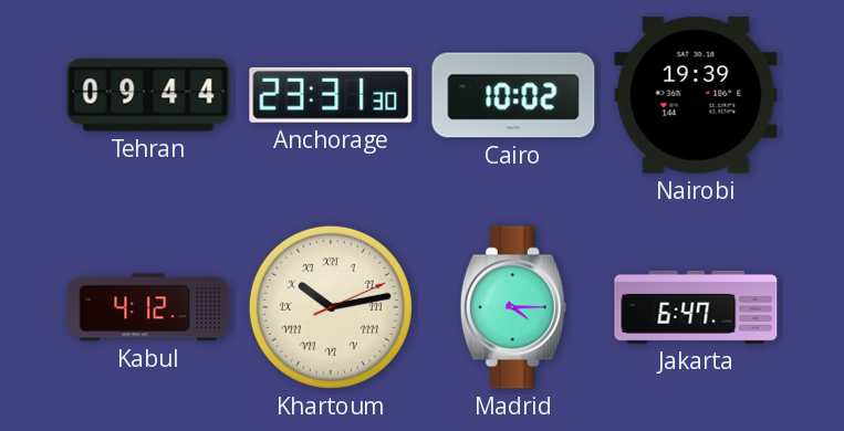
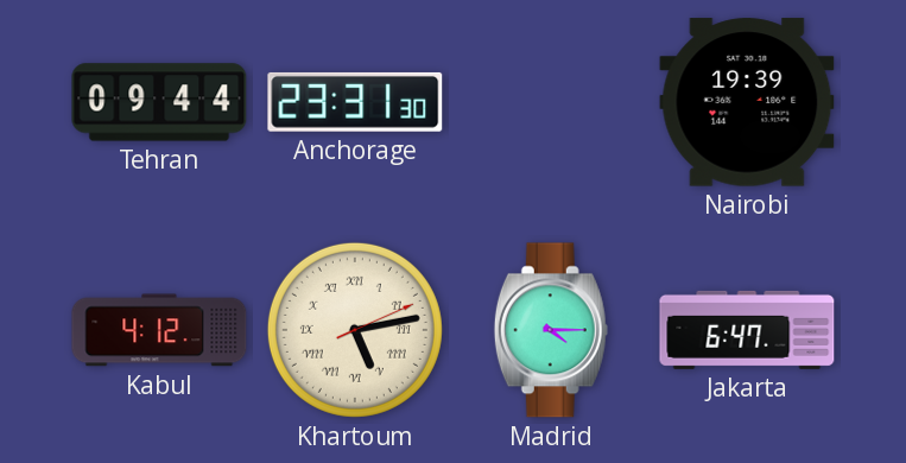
Cairo: 10:02 -> none
Khartoum: 10:13 -> 5:13
